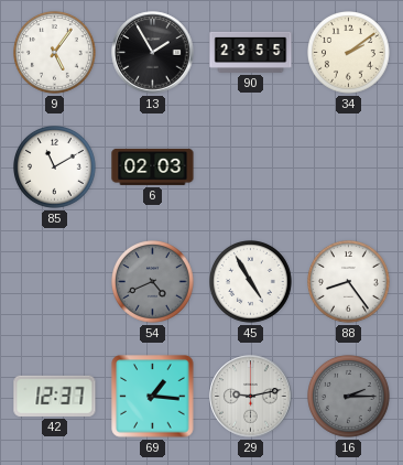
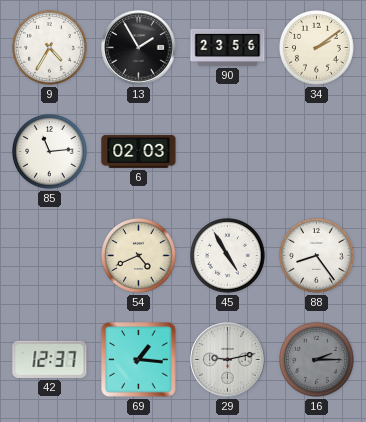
9: 5:06 -> 4:35
90: 23:55 -> 23:56
85: 11:10 -> 11:14
54 dial: grey -> cream
